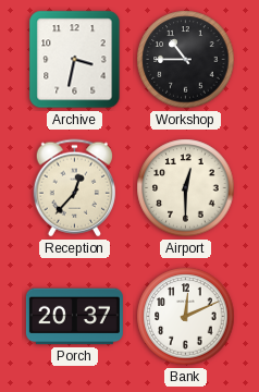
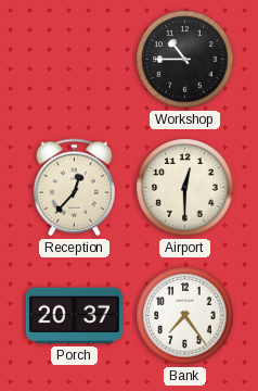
Archive: 3:32 -> none
Bank: 12:11 -> 7:24
